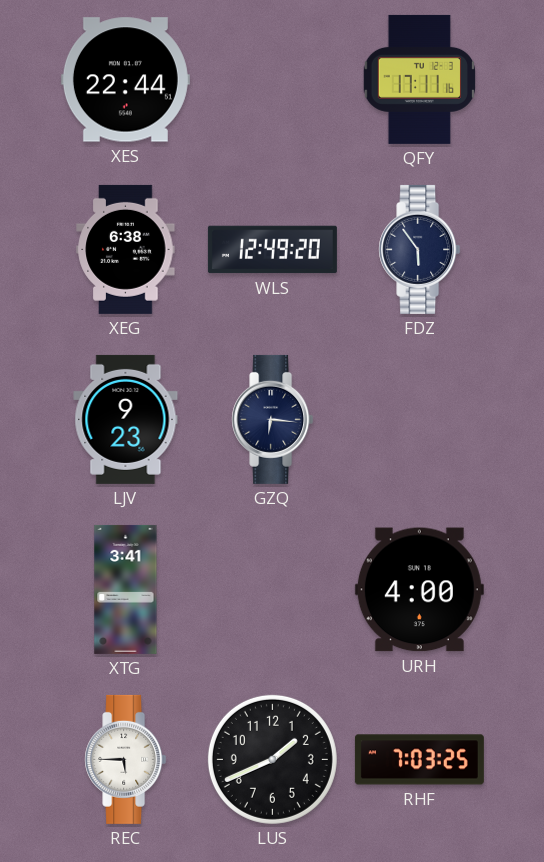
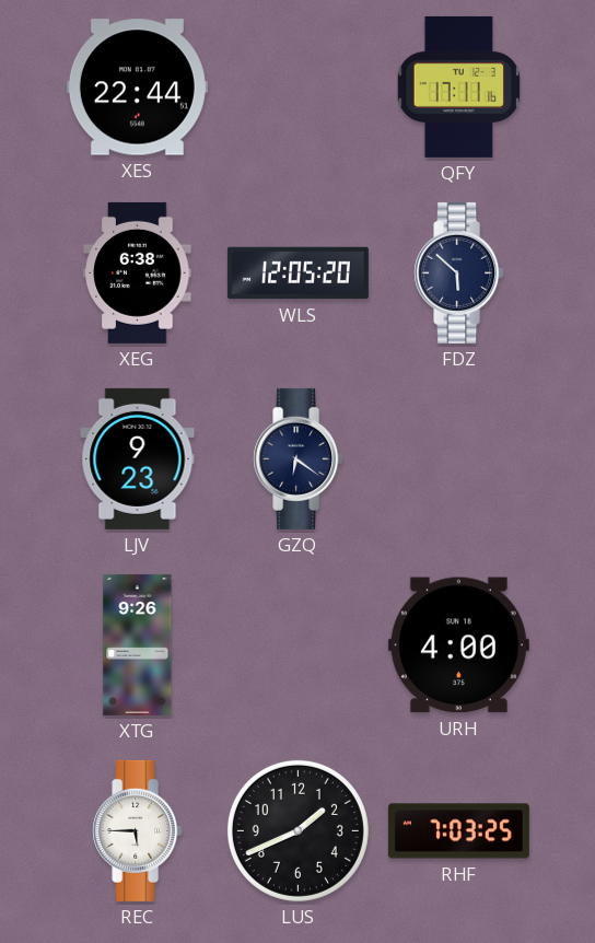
WLS: 12:49 -> 12:05
FDZ: 5:54 -> 5:52
GZQ: 6:16 -> 6:21
XTG: 3:41 -> 9:26
